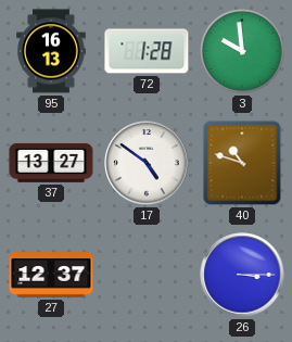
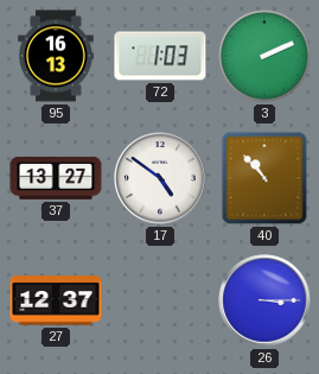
72: 1:28 -> 1:03
3: 9:59 -> 2:11
40: 10:48 -> 10:53
